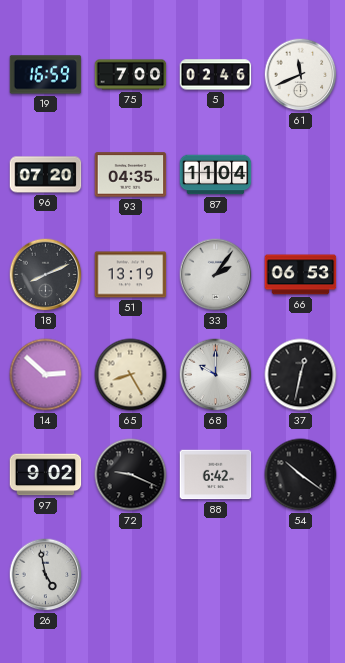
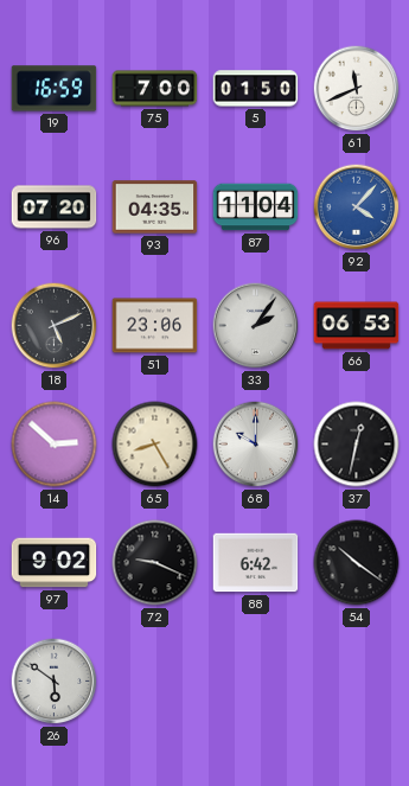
5: 02:46 -> 01:50
92: none -> 4:07
18: 8:11 -> 5:11
51: 13:19 -> 23:06
26: 4:58 -> 5:51
